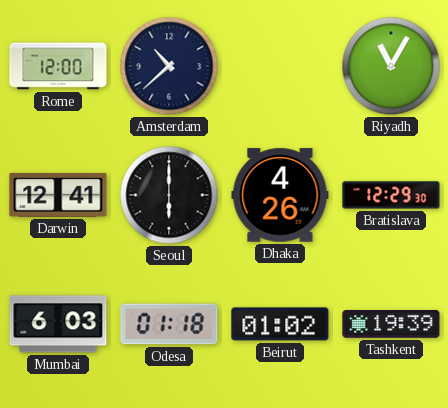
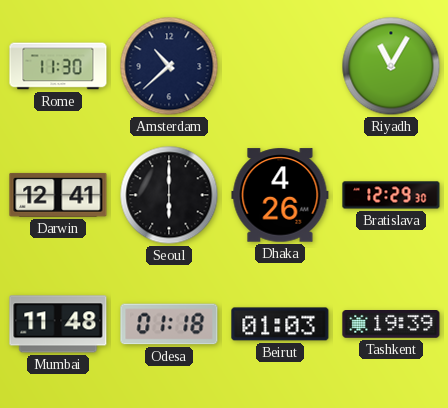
Rome: 12:00 -> 11:30
Mumbai: 6:03 -> 11:48
Beirut: 01:02 -> 01:03
